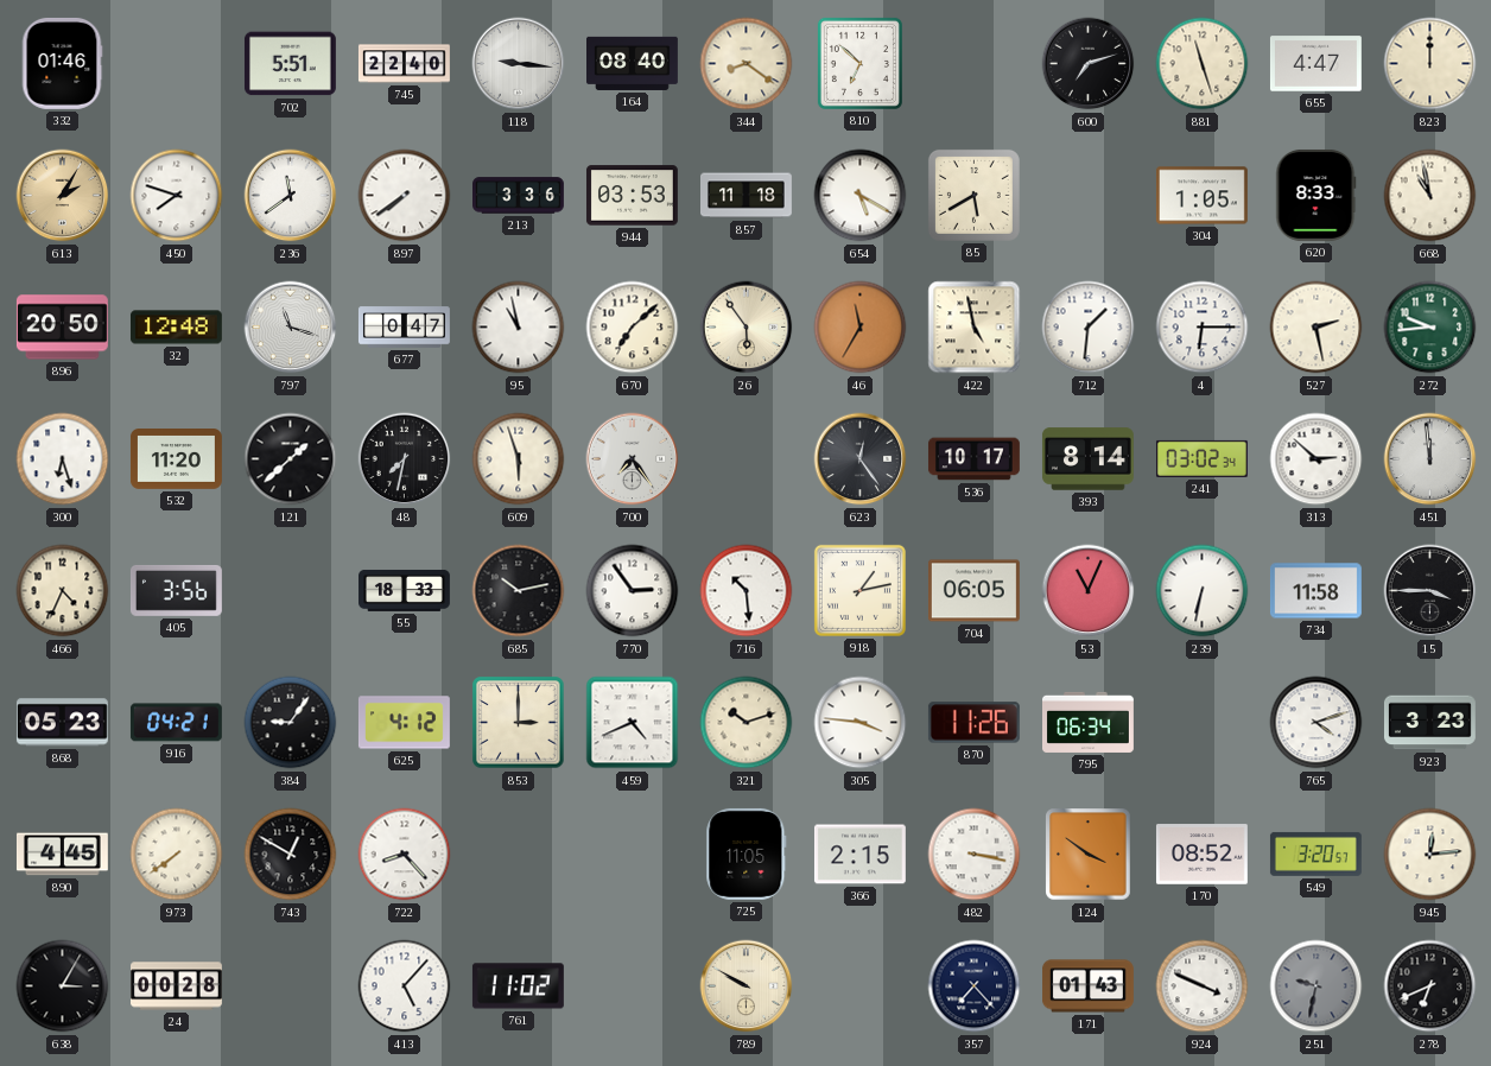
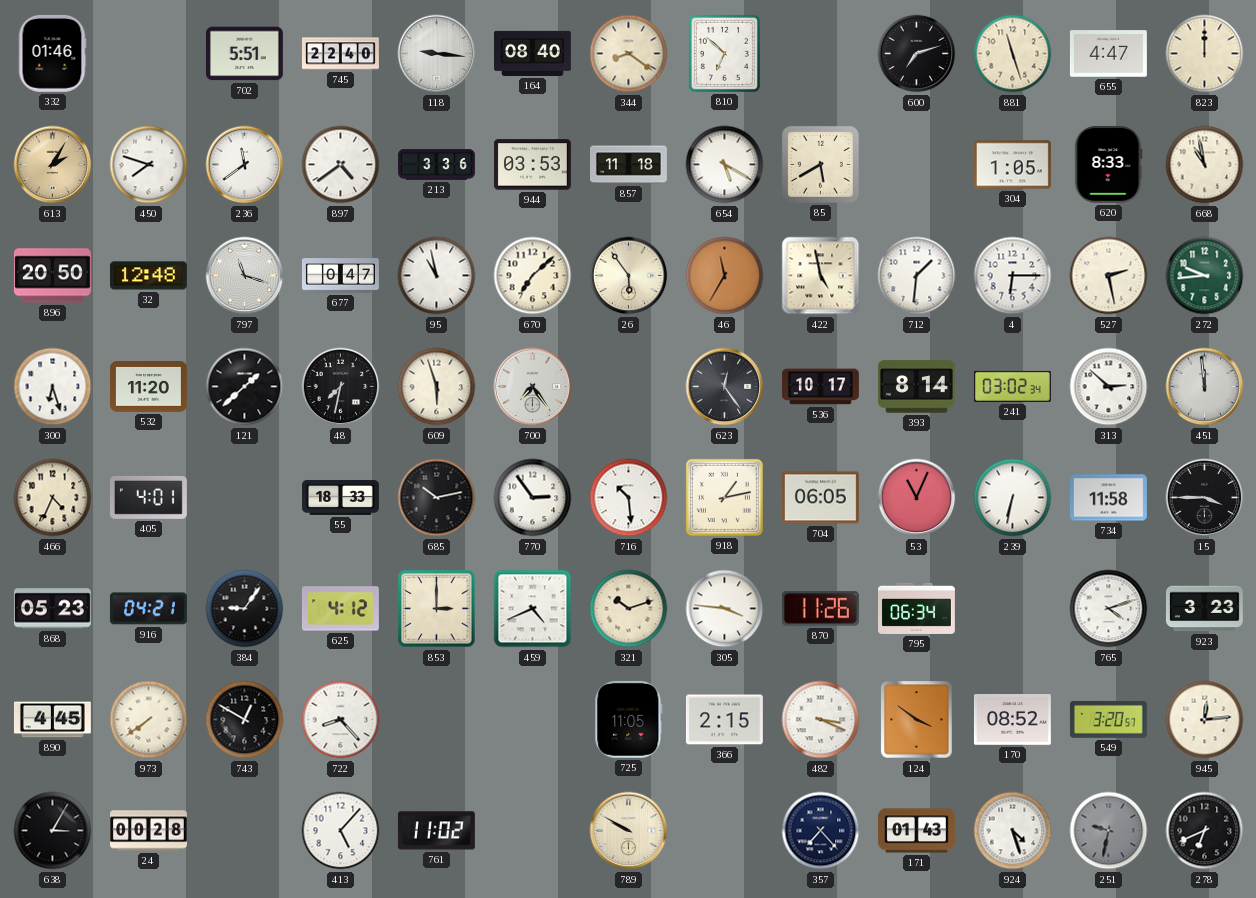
897: 7:39 -> 4:39
405: 3:56 -> 4:01
482: 3:17 -> 3:19
924: 3:49 -> 4:27
